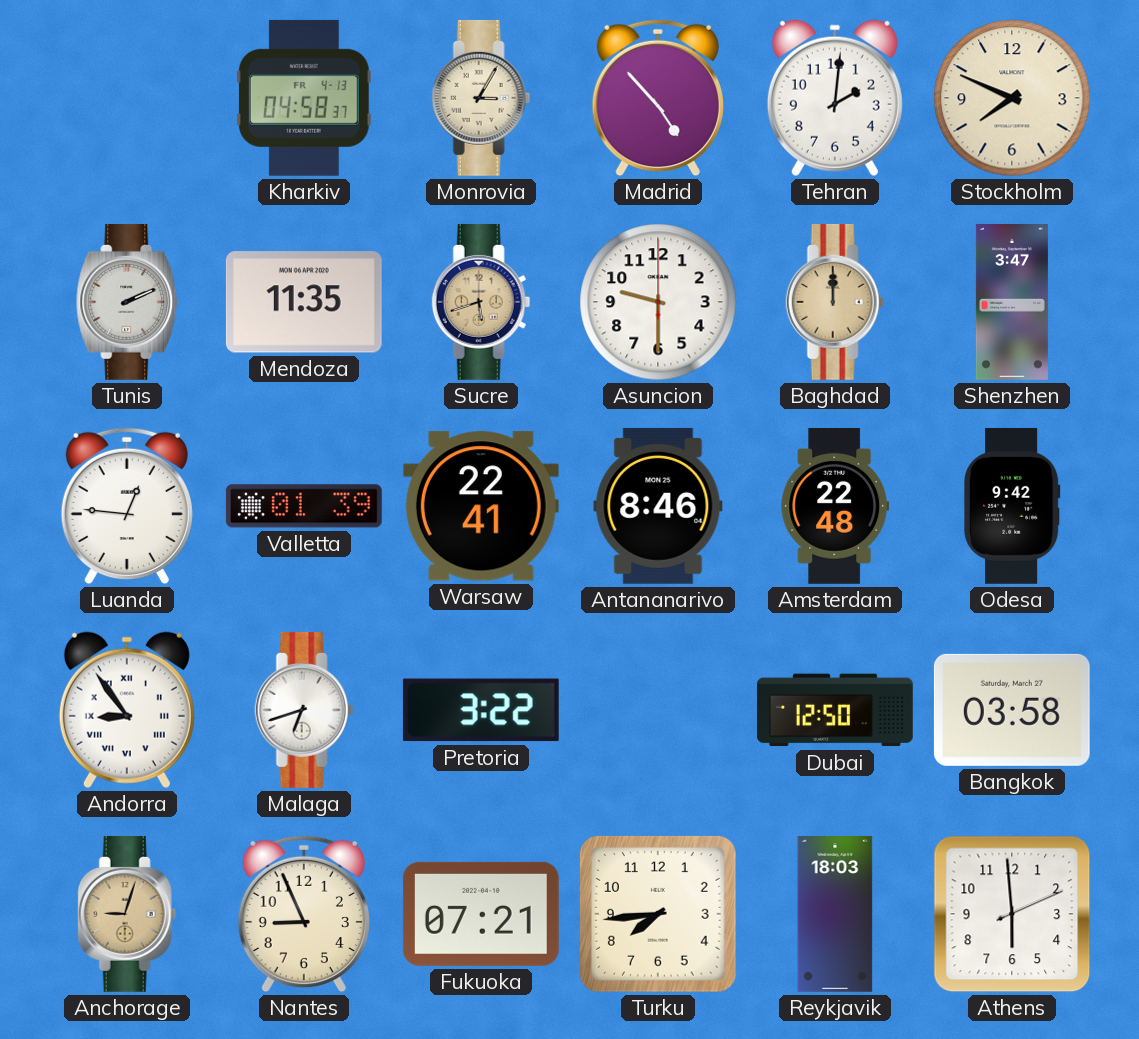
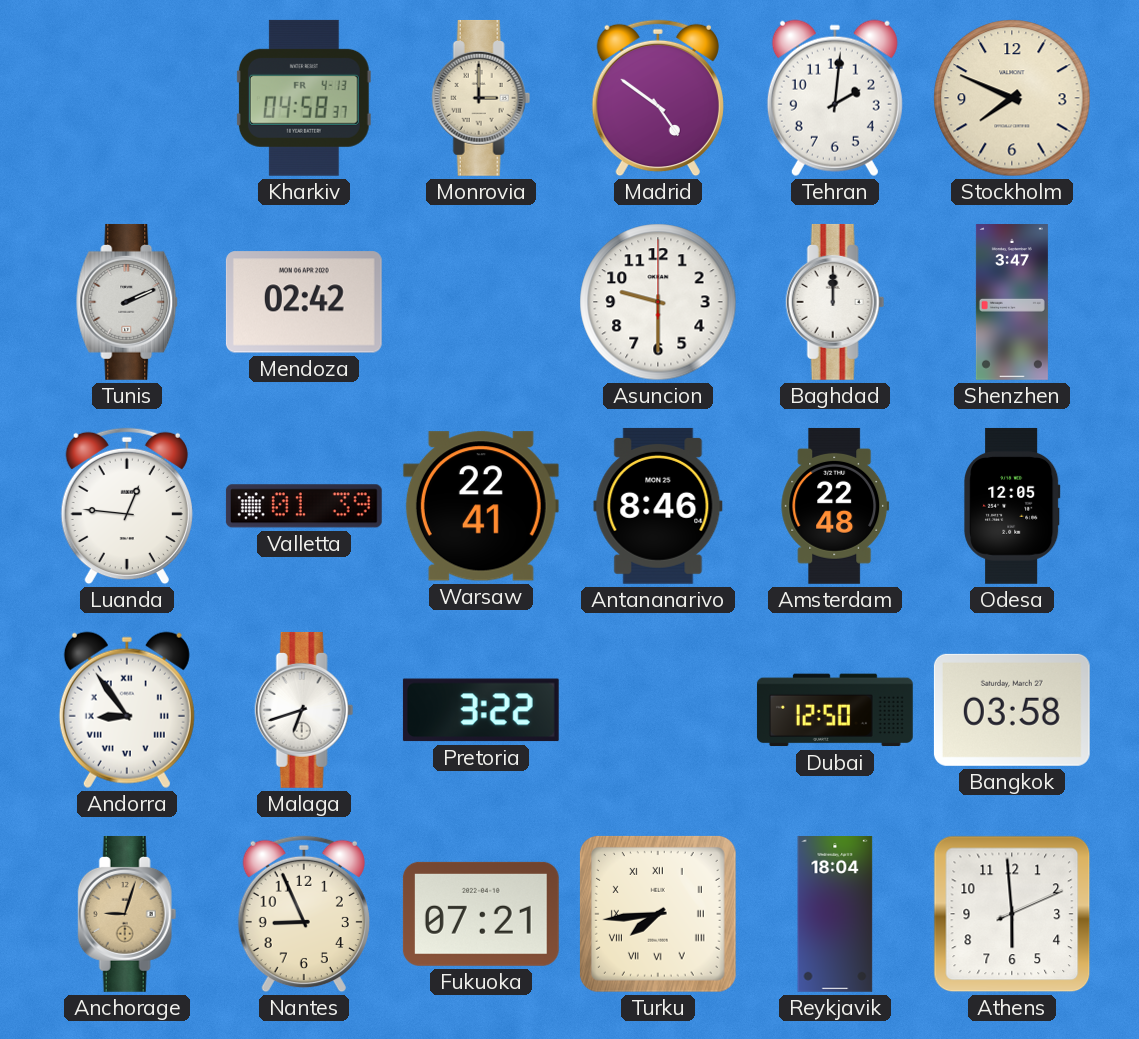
Monrovia: 3:05 -> 3:00
Madrid: 4:53 -> 4:51
Mendoza: 11:35 -> 02:42
Sucre: 5:42 -> none
Baghdad dial: champagne -> white
Odesa: 9:42 -> 12:05
Turku numerals: Arabic -> Roman
Reykjavik: 18:03 -> 18:04
